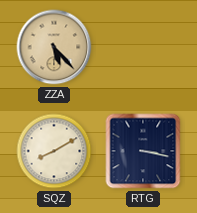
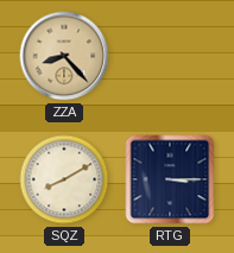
ZZA: 5:23 -> 8:23
RTG: 3:17 -> 3:15
